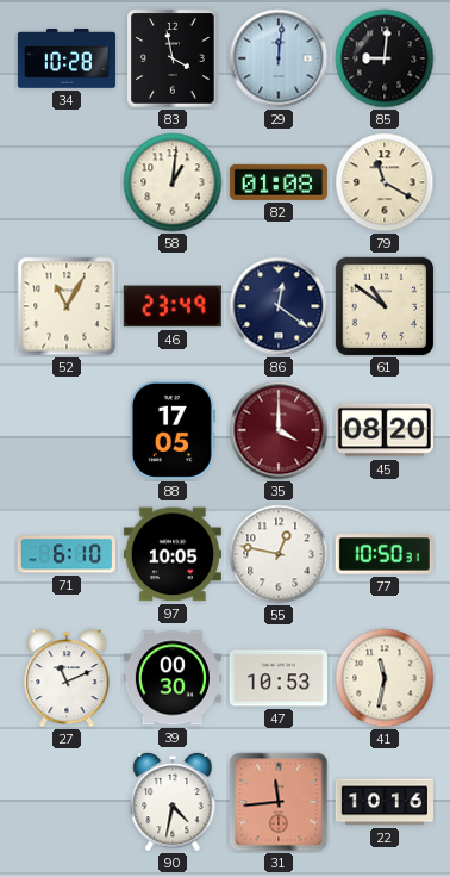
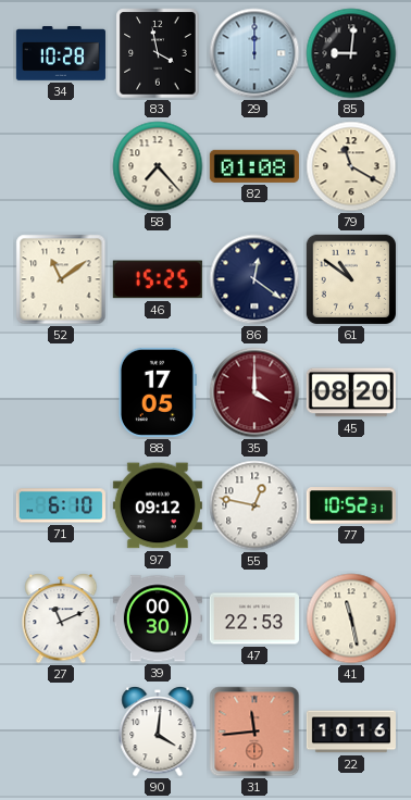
29: 12:01 -> 12:00
58: 1:01 -> 7:23
52: 11:05 -> 11:09
46: 23:49 -> 15:25
97: 10:05 -> 09:12
77: 10:50 -> 10:52
47: 10:53 -> 22:53
41: 11:32 -> 11:28
90: 4:32 -> 4:01
